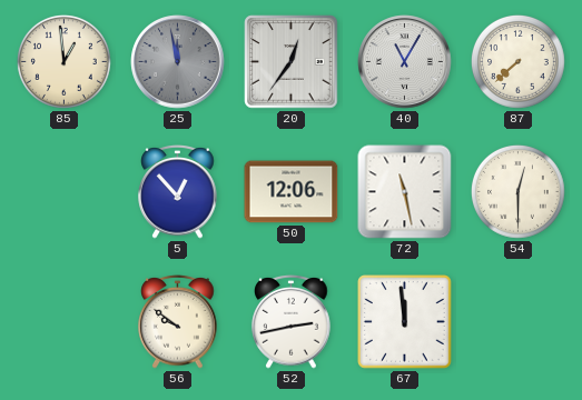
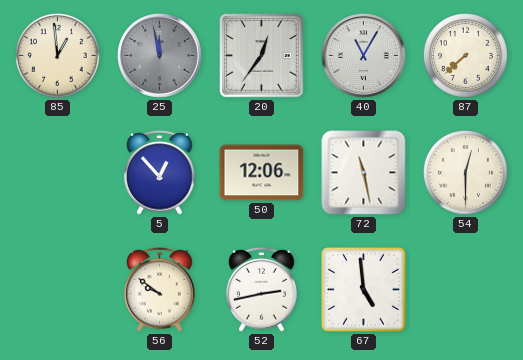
67: 11:59 -> 4:59
